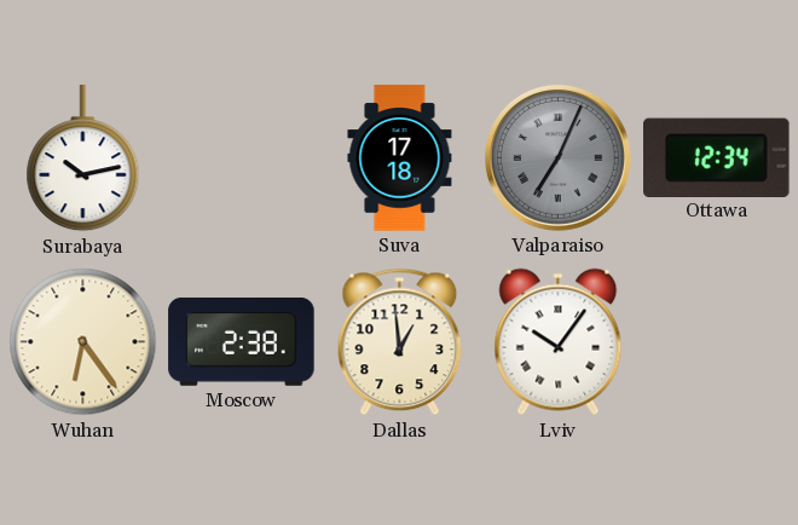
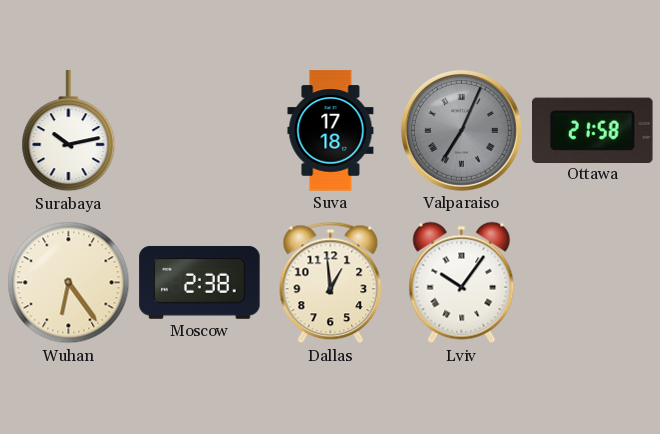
Ottawa: 12:34 -> 21:58
